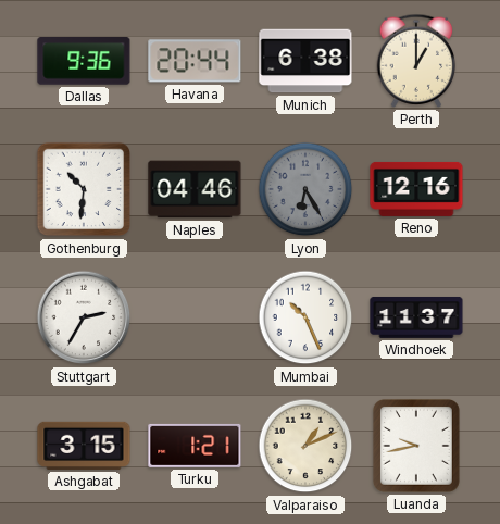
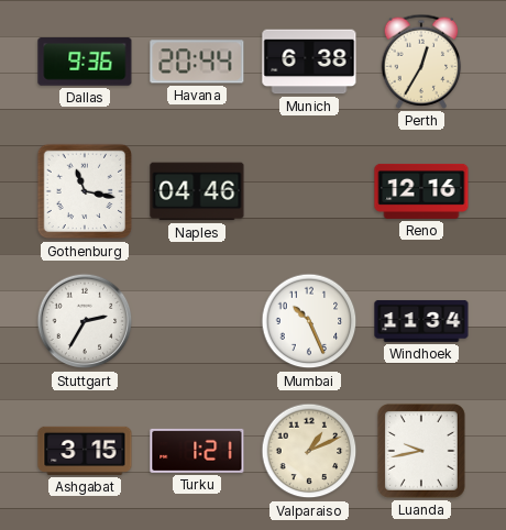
Perth: 1:00 -> 12:35
Gothenburg: 10:31 -> 11:17
Lyon: 6:25 -> none
Windhoek: 11:37 -> 11:34
